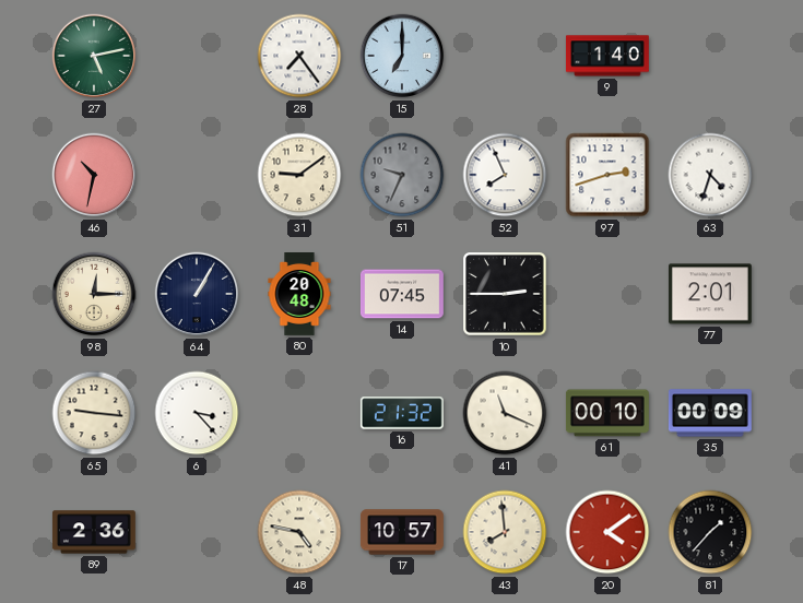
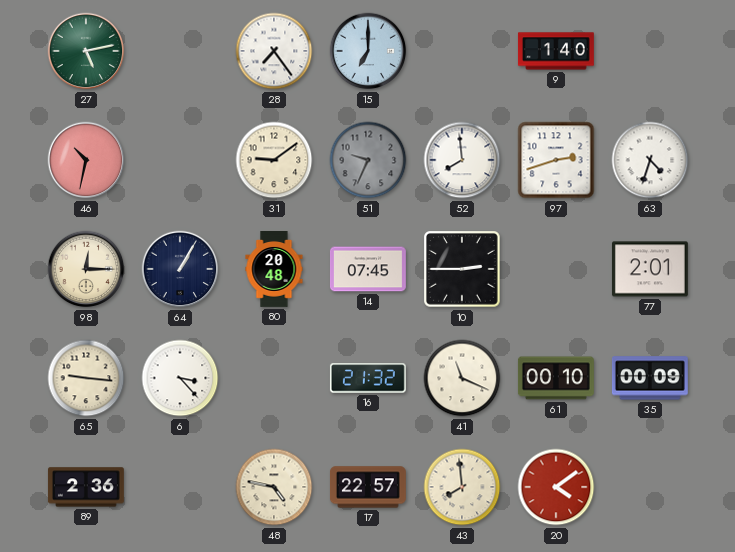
52: 7:56 -> 7:59
17: 10:57 -> 22:57
81: 1:37 -> none
